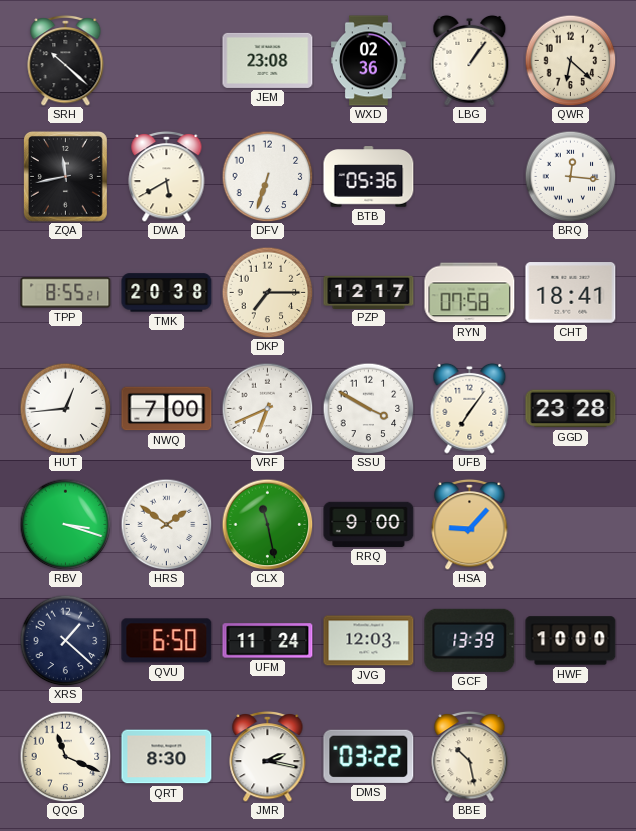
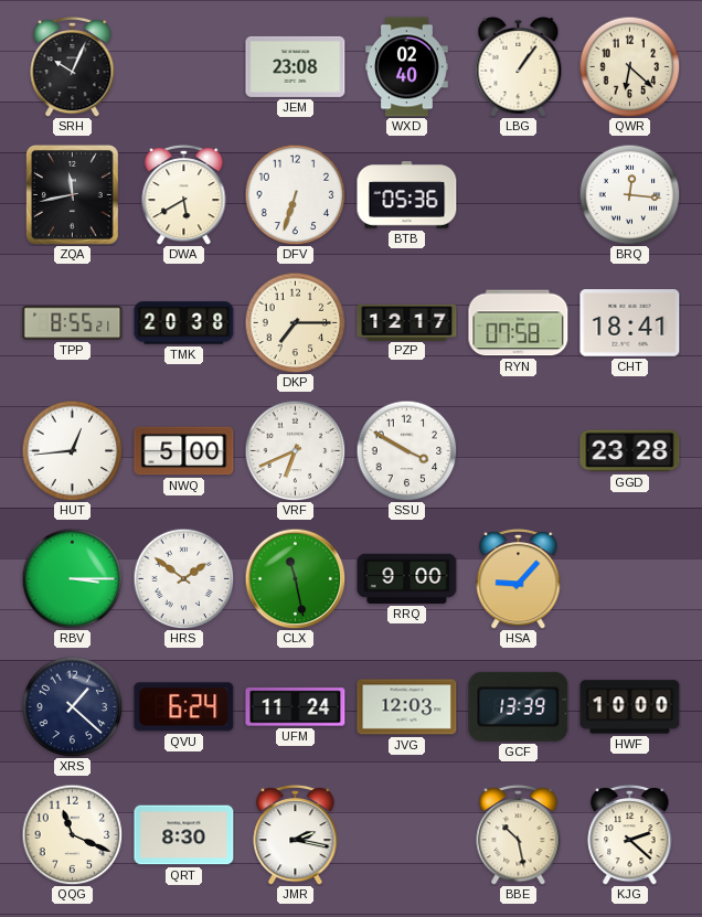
SRH: 10:22 -> 10:04
WXD: 02:36 -> 02:40
NWQ: 7:00 -> 5:00
UFB: 7:06 -> none
RBV: 3:18 -> 3:15
QVU: 6:50 -> 6:24
DMS: 03:22 -> none
KJG: none -> 2:22
